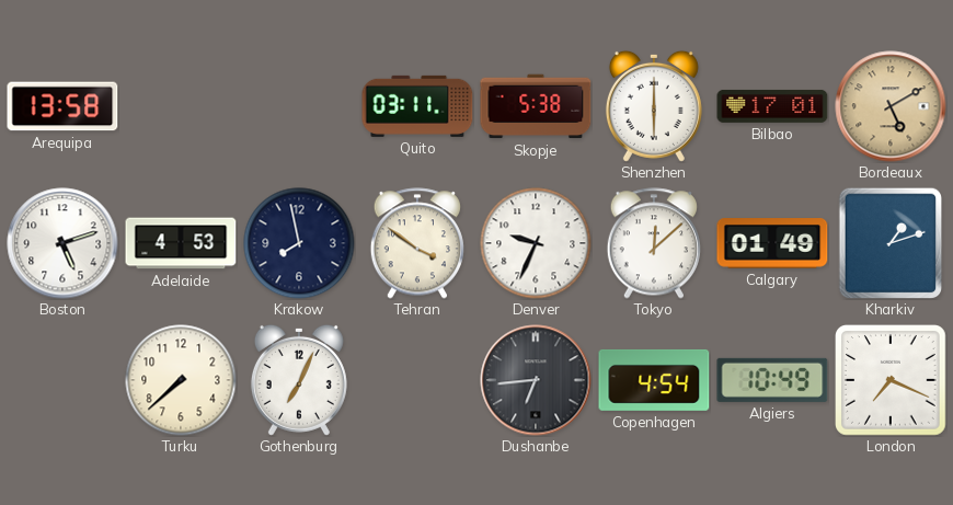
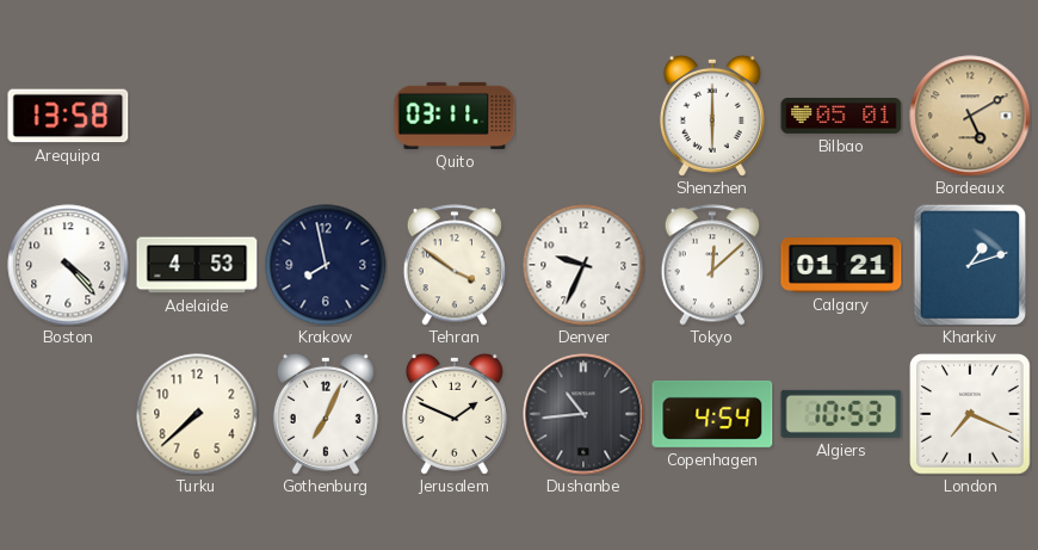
Skopje: 5:38 -> none
Bilbao: 17:01 -> 05:01
Boston: 5:12 -> 4:23
Calgary: 01:49 -> 01:21
Jerusalem: none -> 1:49
Dushanbe: 6:44 -> 10:44
Algiers: 10:49 -> 10:53
